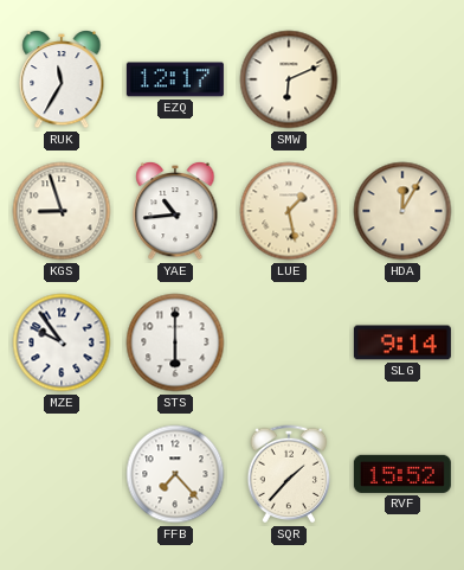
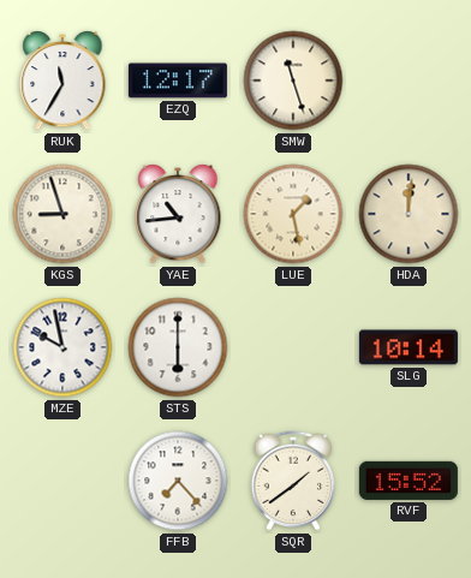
SMW: 6:11 -> 11:27
HDA: 12:05 -> 12:01
MZE: 9:54 -> 9:58
SLG: 9:14 -> 10:14
SQR: 1:37 -> 1:39
